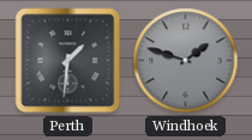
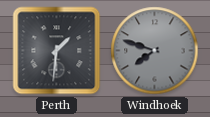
Windhoek: 1:48 -> 7:48
